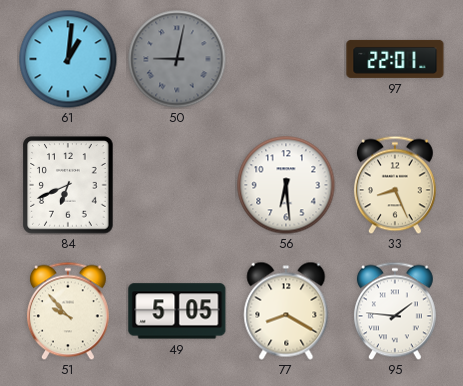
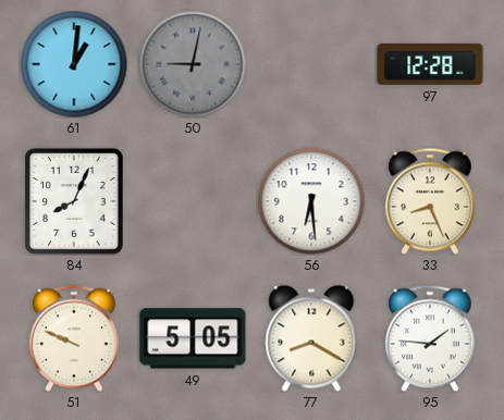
97: 22:01 -> 12:28
84: 6:41 -> 8:04
51: 9:53 -> 9:49
